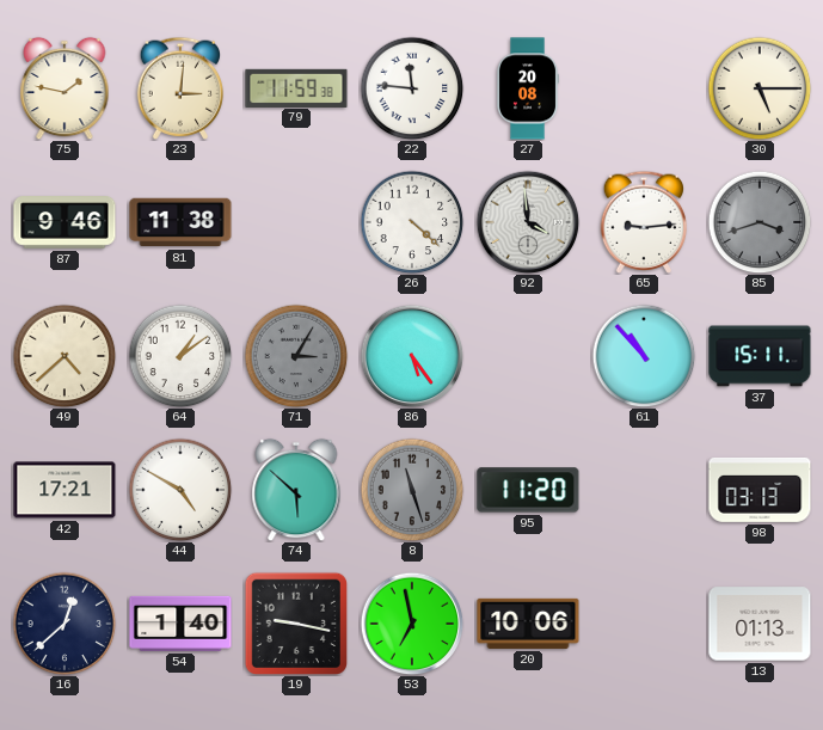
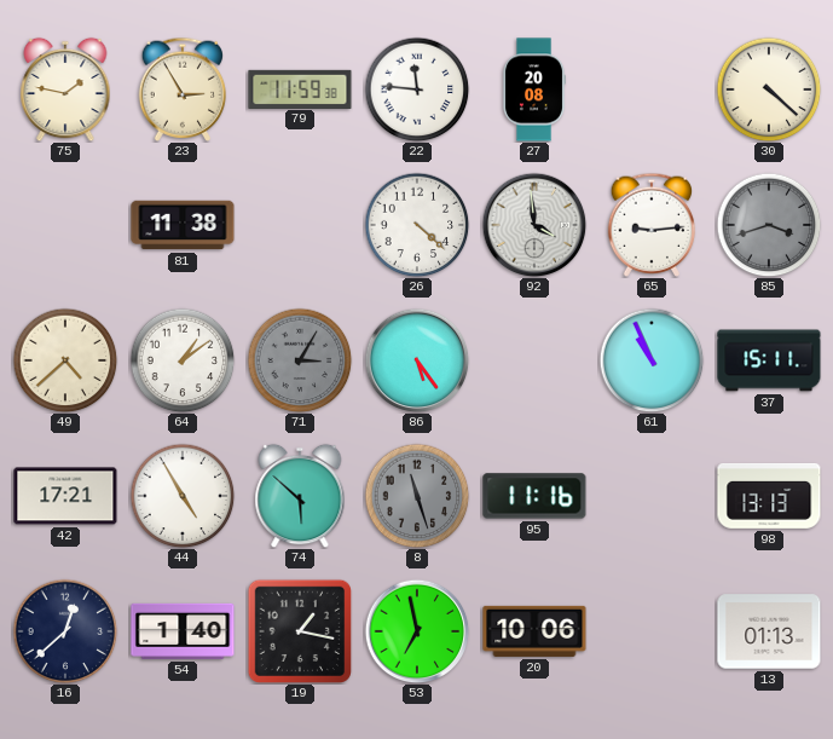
23: 3:01 -> 2:55
30: 5:15 -> 4:22
87: 9:46 -> none
61: 10:53 -> 10:56
44: 4:50 -> 4:55
95: 11:20 -> 11:16
98: 03:13 -> 13:13
19: 9:17 -> 1:17
